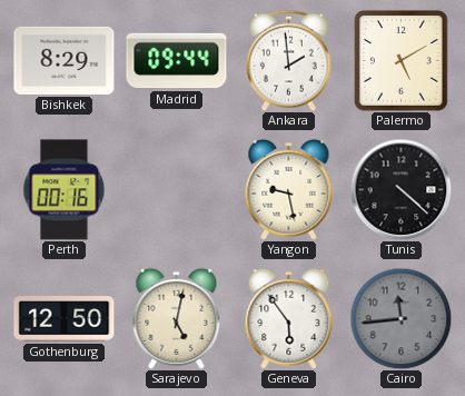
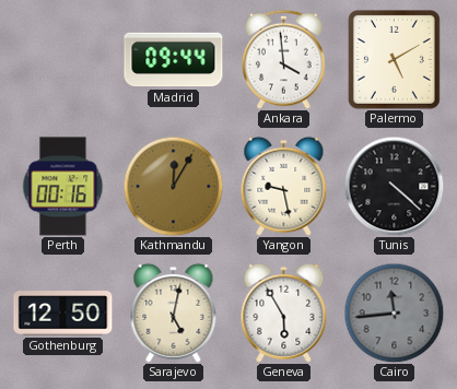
Bishkek: 8:29 -> none
Ankara: 1:59 -> 3:59
Kathmandu: none -> 12:05
Geneva: 5:54 -> 5:55
